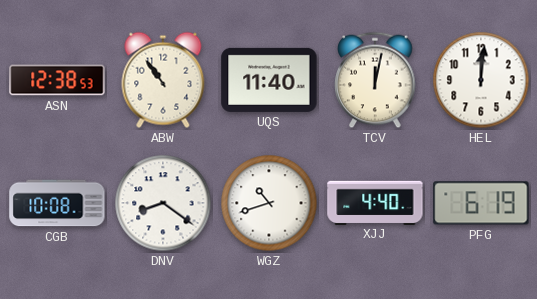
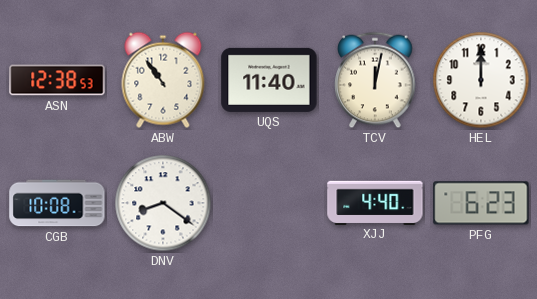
HEL: 12:01 -> 12:00
WGZ: 10:42 -> none
PFG: 6:19 -> 6:23
